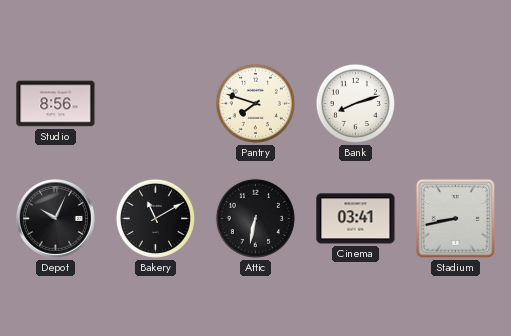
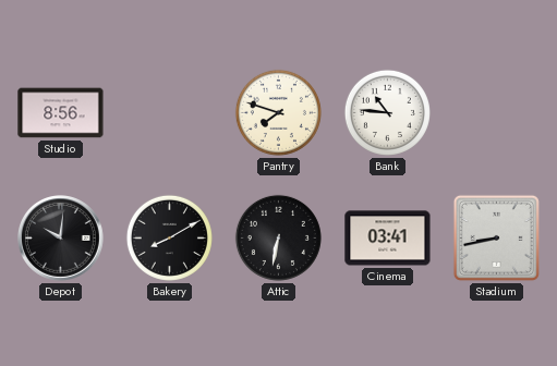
Bank: 8:12 -> 10:46
Depot: 10:04 -> 10:01
Bakery: 11:10 -> 8:10
